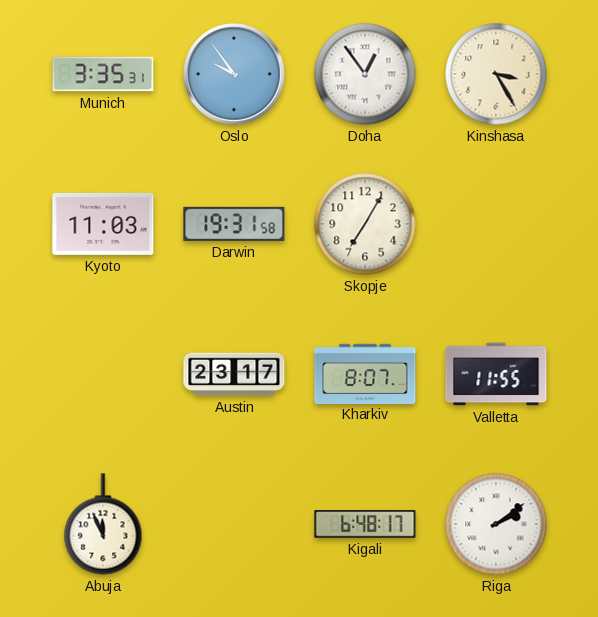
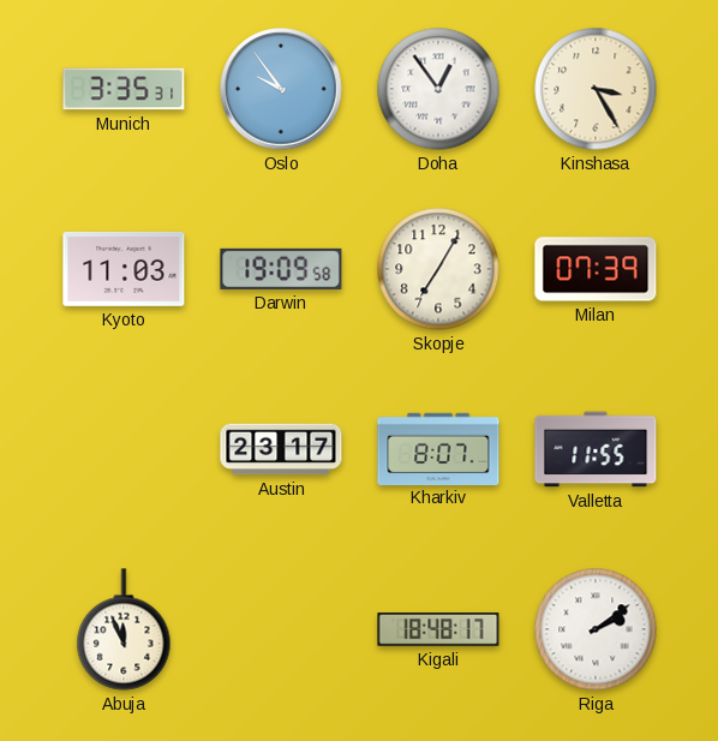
Darwin: 19:31 -> 19:09
Milan: none -> 07:39
Kigali: 6:48 -> 18:48
